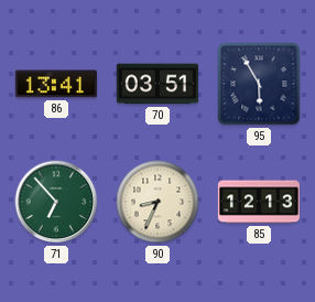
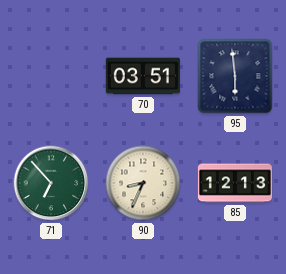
86: 13:41 -> none
95: 5:55 -> 5:59
